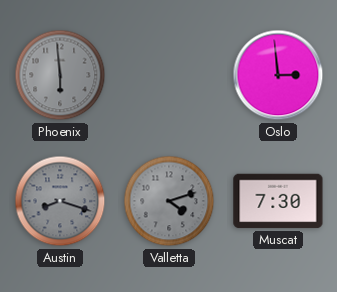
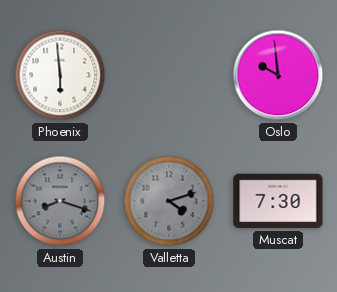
Phoenix dial: grey -> white
Oslo: 2:59 -> 9:59
